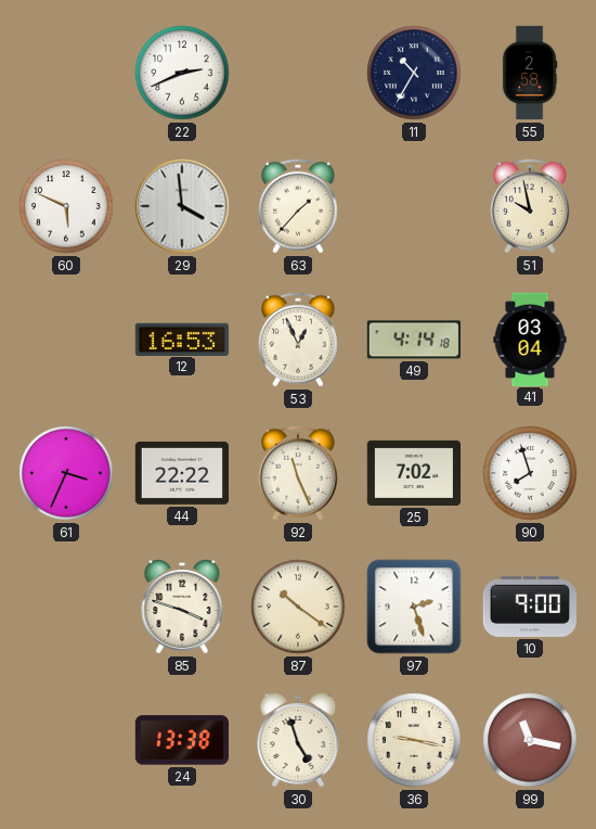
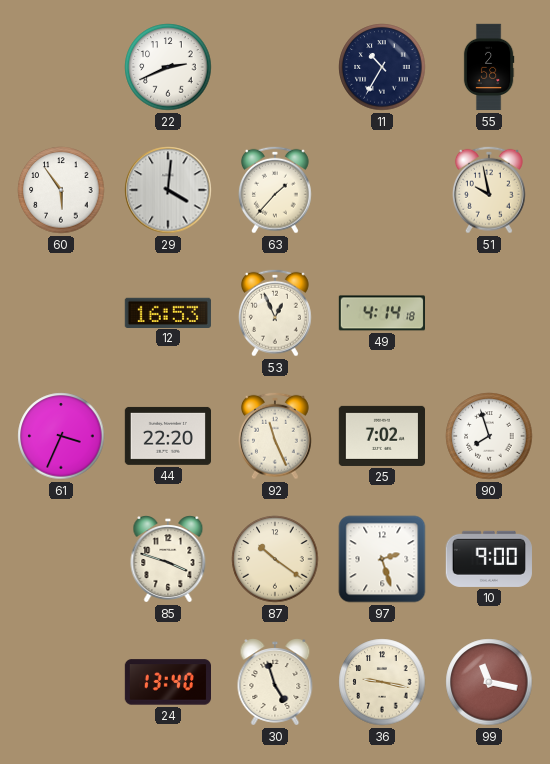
60: 5:49 -> 5:54
29: 3:59 -> 4:01
41: 03:04 -> none
44: 22:22 -> 22:20
24: 13:38 -> 13:40
